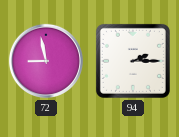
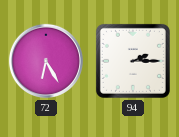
72: 8:58 -> 6:25
